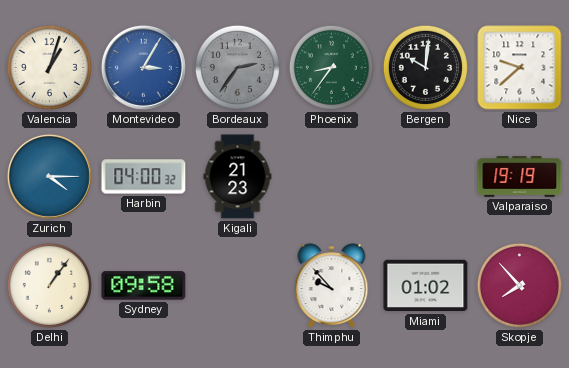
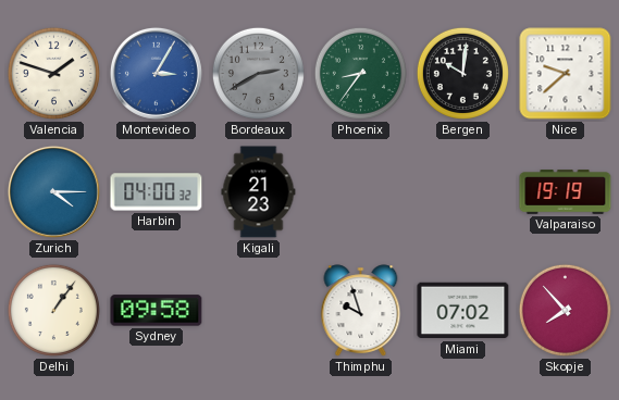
Valencia: 1:03 -> 1:48
Bordeaux: 2:36 -> 2:40
Thimphu: 9:53 -> 9:57
Miami: 01:02 -> 07:02
